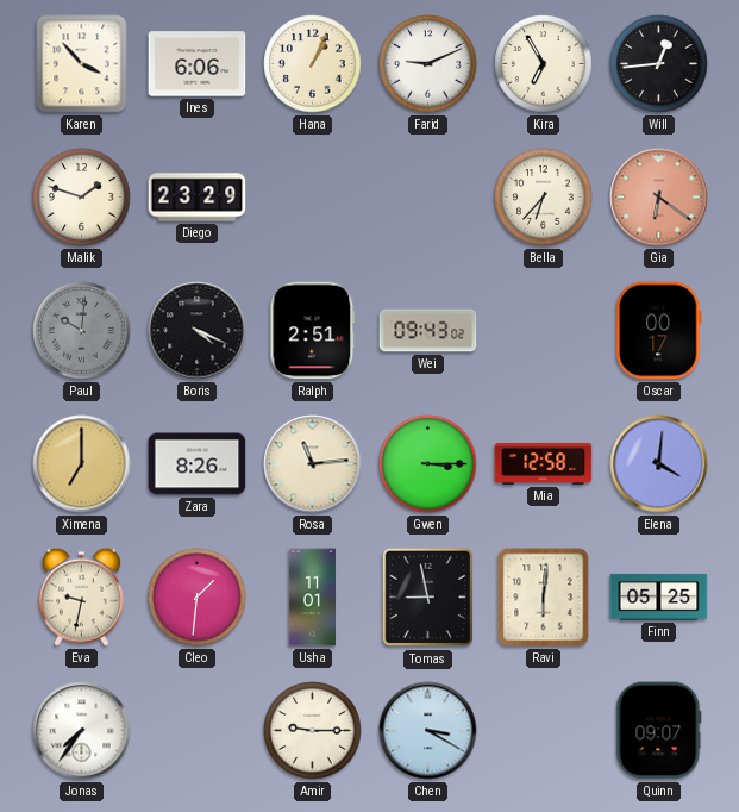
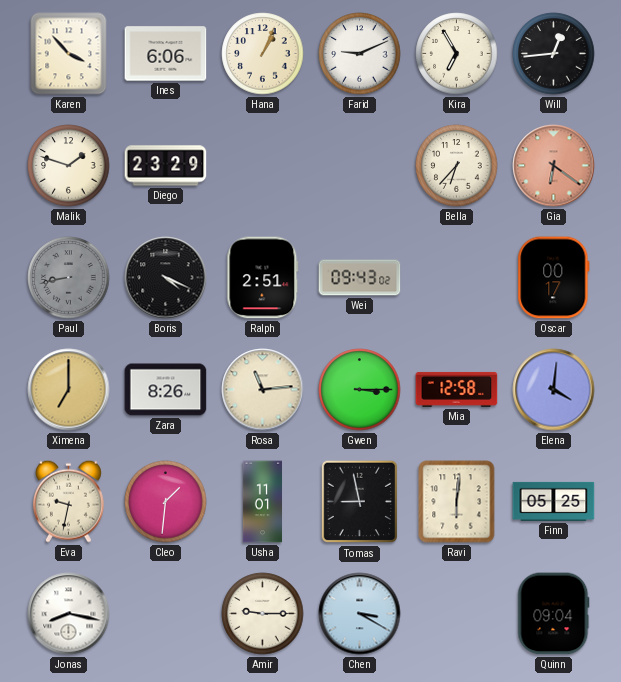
Paul: 10:01 -> 8:43
Jonas: 7:36 -> 8:17
Quinn: 09:07 -> 09:04
